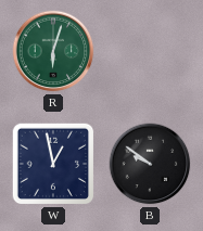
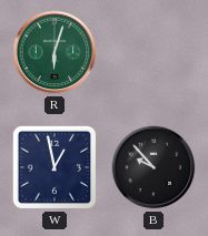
B: 9:51 -> 9:53
